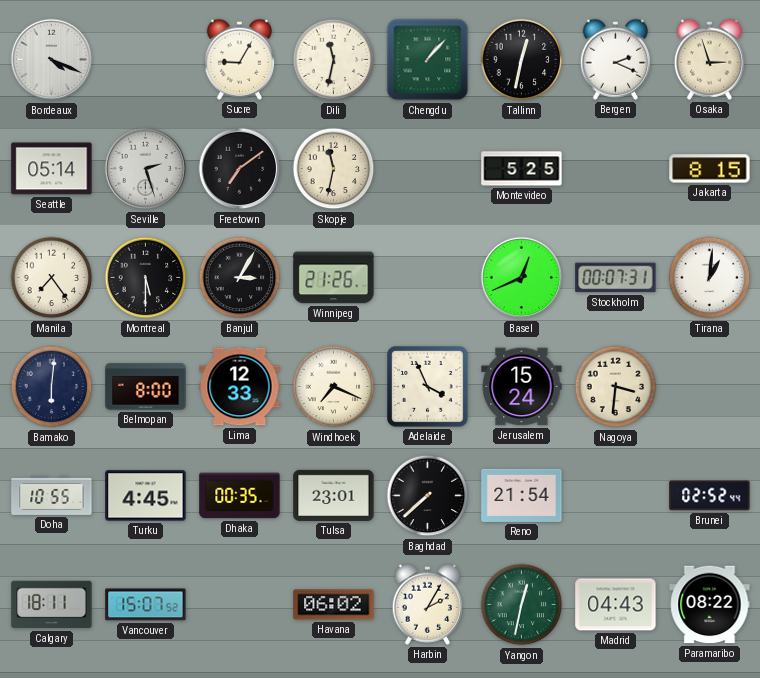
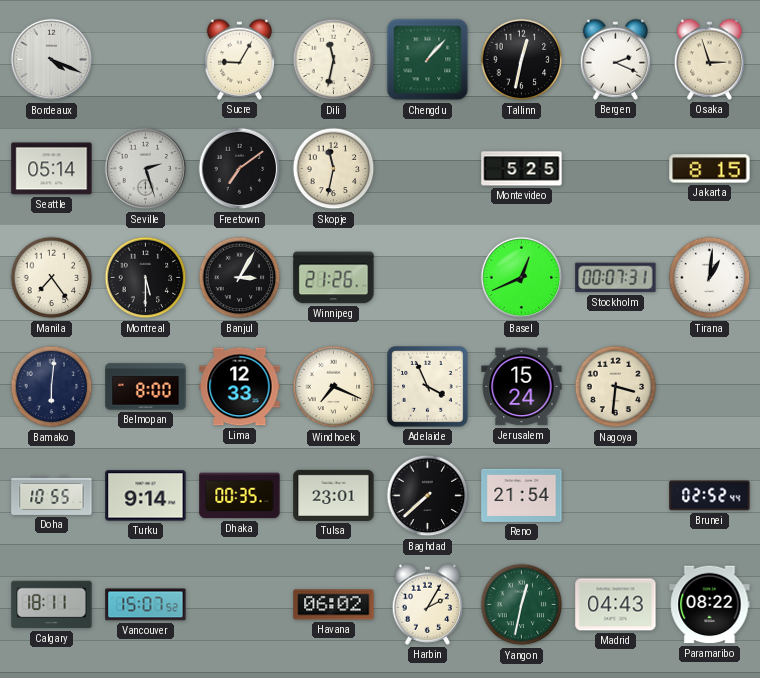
Turku: 4:45 -> 9:14
